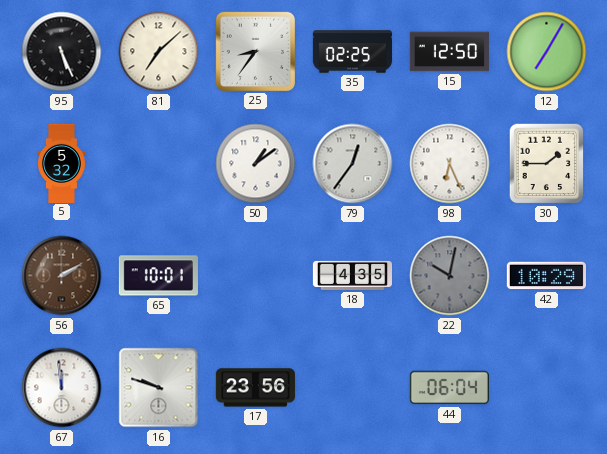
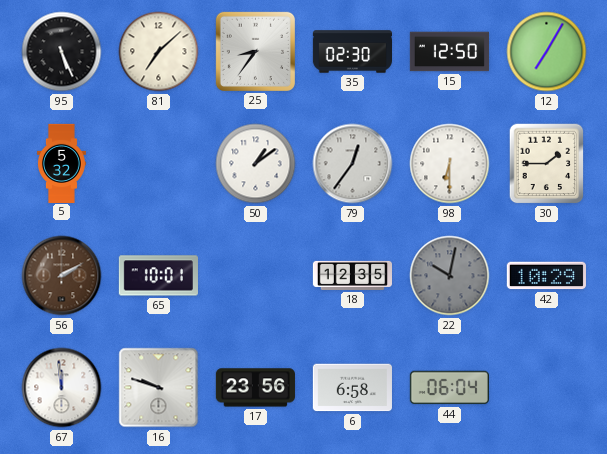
35: 02:25 -> 02:30
98: 6:26 -> 6:30
18: 4:35 -> 12:35
6: none -> 6:58
